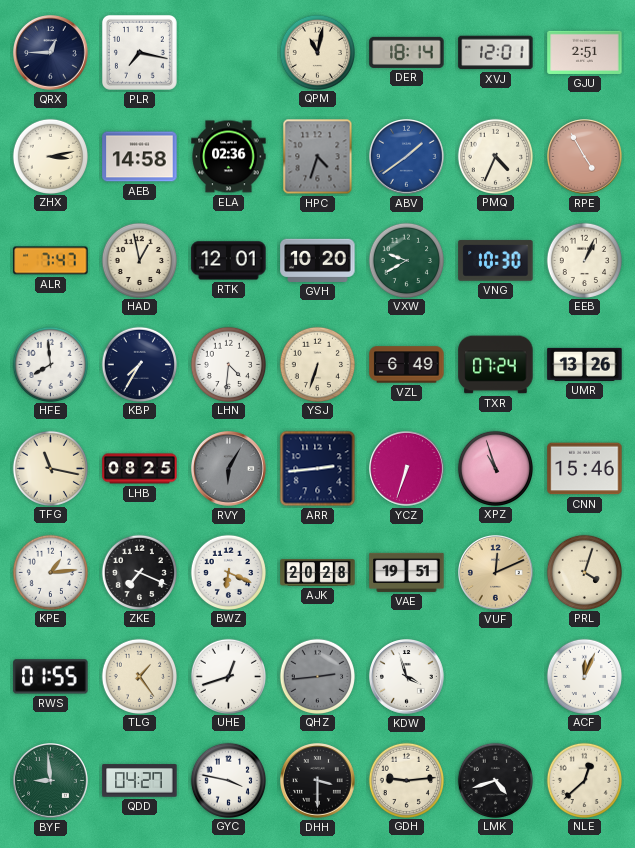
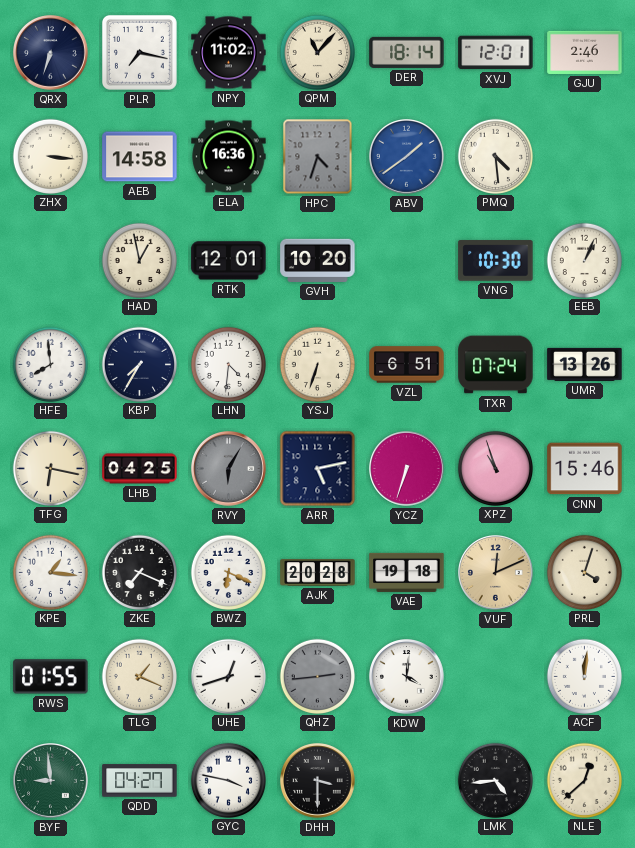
QRX: 12:45 -> 6:33
NPY: none -> 11:02
QPM: 11:02 -> 11:07
GJU: 2:51 -> 2:46
ZHX: 3:13 -> 3:16
ELA: 02:36 -> 16:36
PMQ: 4:34 -> 4:29
RPE: 4:55 -> none
ALR: 7:47 -> none
VXW: 9:40 -> none
VZL: 6:49 -> 6:51
TFG: 11:17 -> 6:17
LHB: 08:25 -> 04:25
ARR: 2:44 -> 5:13
KPE: 1:14 -> 1:16
VAE: 19:51 -> 19:18
TLG: 1:24 -> 1:19
KDW: 3:57 -> 4:01
ACF: 12:04 -> 12:01
GDH: 9:14 -> none
LMK: 4:42 -> 4:44
